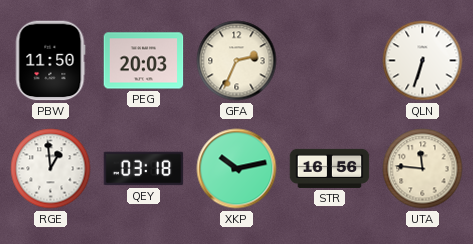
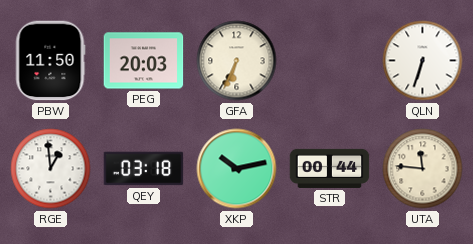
GFA: 2:34 -> 6:34
STR: 16:56 -> 00:44
